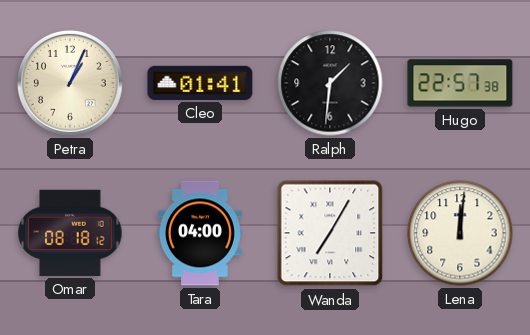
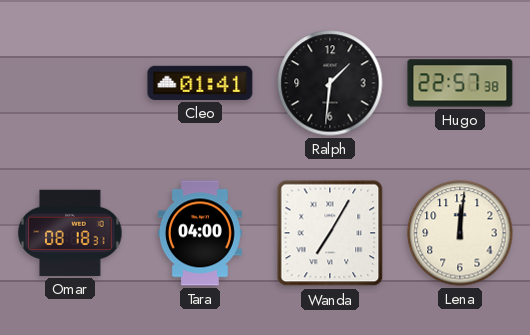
Petra: 1:04 -> none
Omar: 08:18:12 -> 08:18:31
